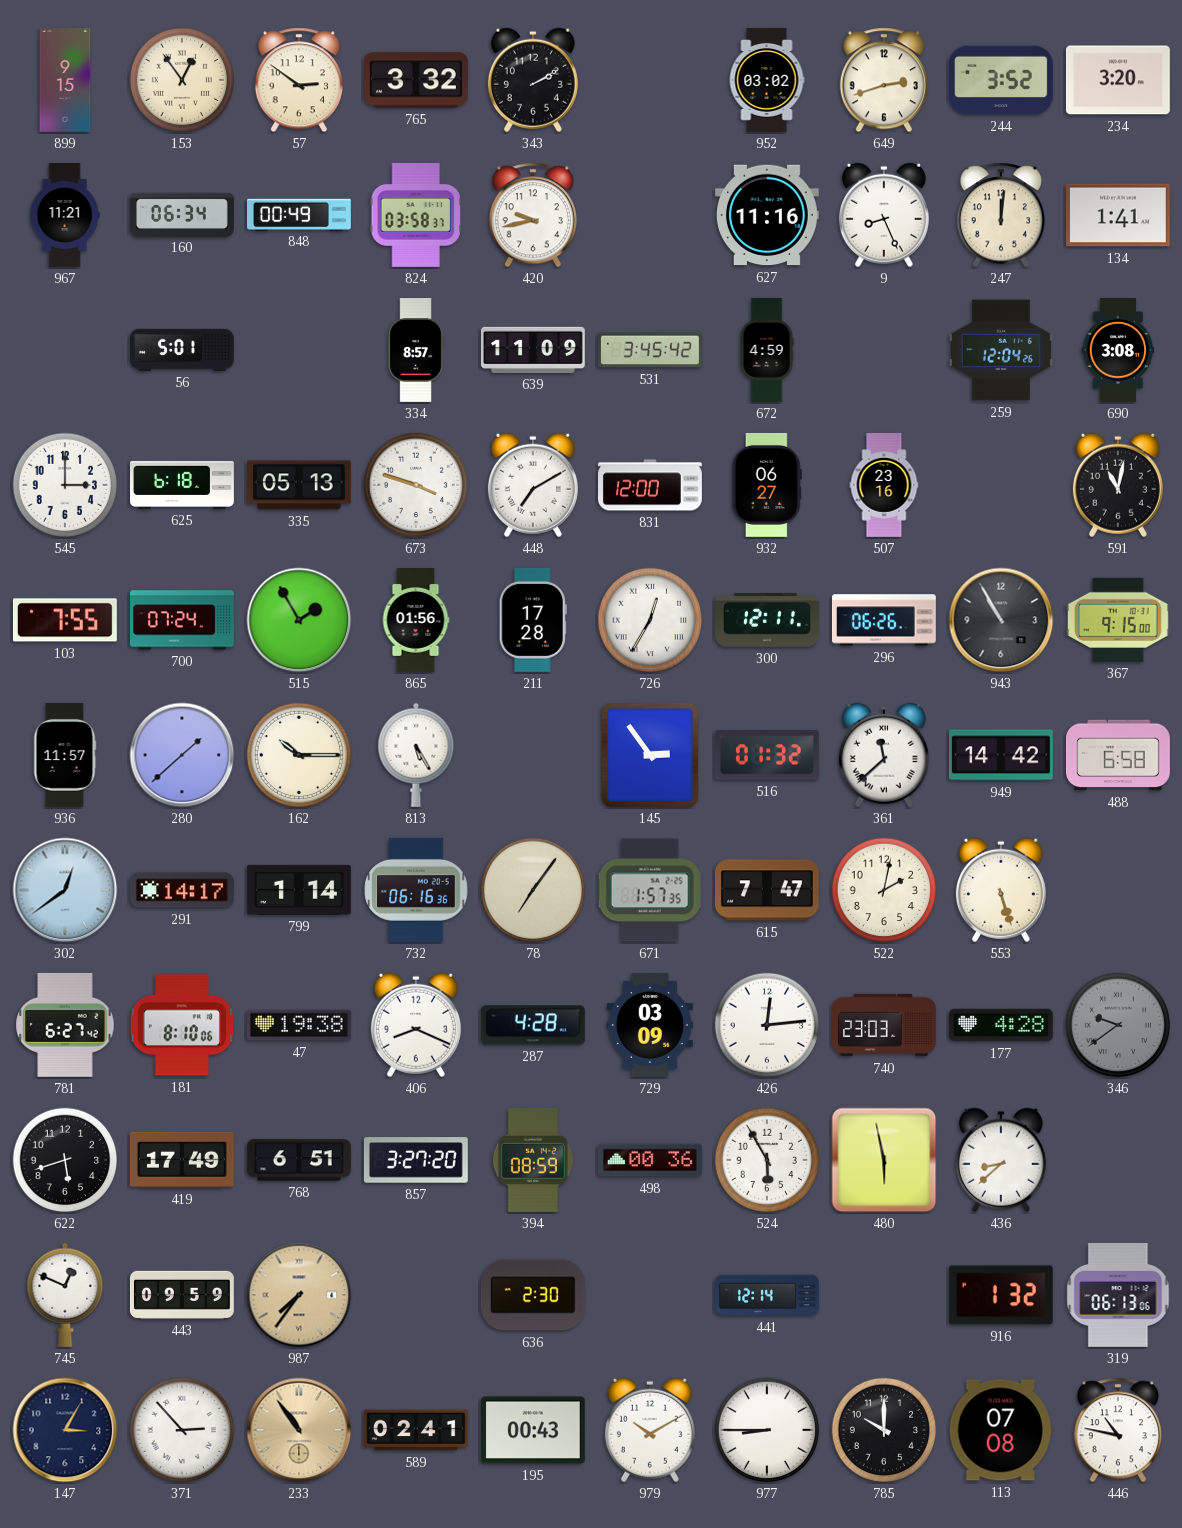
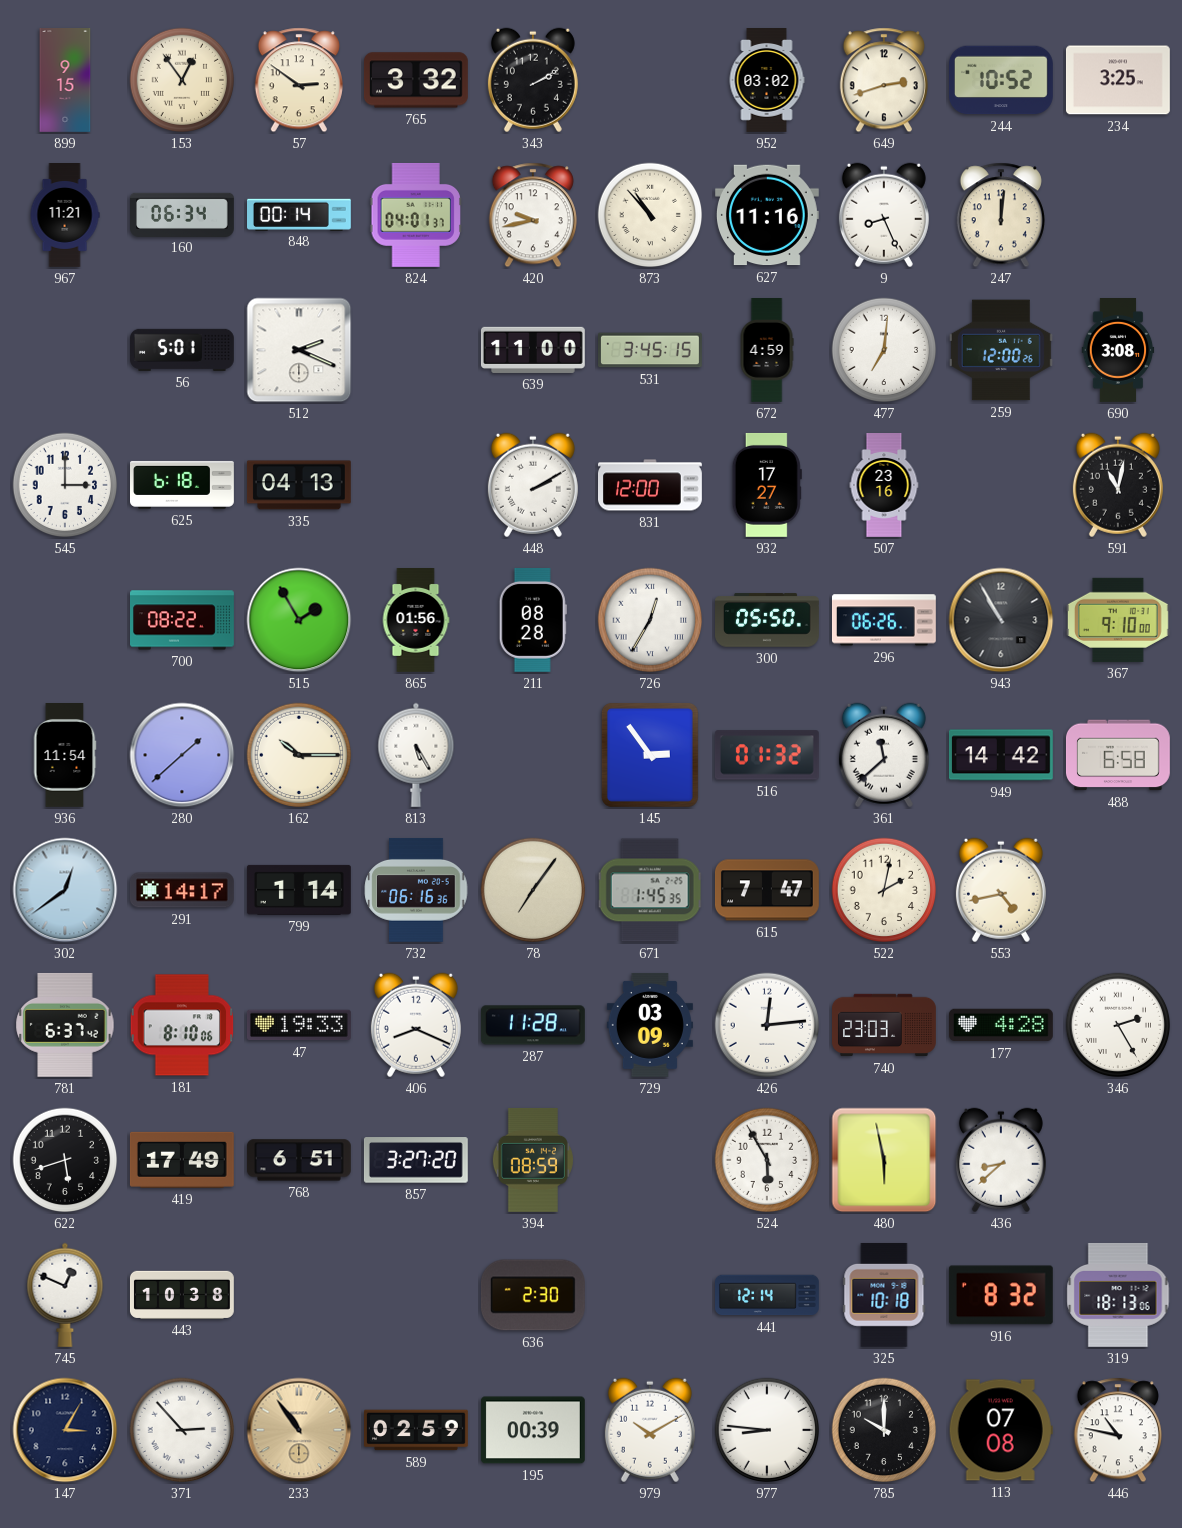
244: 3:52 -> 10:52
234: 3:20 -> 3:25
848: 00:49 -> 00:14
824: 03:58 -> 04:01
873: none -> 10:53
134: 1:41 -> none
512: none -> 2:19
334: 8:57 -> none
639: 11:09 -> 11:00
531: 3:45:42 -> 3:45:15
477: none -> 7:01
259: 12:04 -> 12:00
335: 05:13 -> 04:13
673: 3:48 -> none
448: 7:10 -> 2:10
932: 06:27 -> 17:27
103: 7:55 -> none
700: 07:24 -> 08:22
211: 17:28 -> 08:28
300: 12:11 -> 05:50
367: 9:15 -> 9:10
936: 11:57 -> 11:54
671: 1:57 -> 1:45
553: 5:27 -> 4:43
781: 6:27 -> 6:37
47: 19:38 -> 19:33
287: 4:28 -> 11:28
346: 9:39 -> 2:25
346 dial: grey -> white
498: 00:36 -> none
443: 09:59 -> 10:38
987: 7:36 -> none
325: none -> 10:18
916: 1:32 -> 8:32
319: 06:13 -> 18:13
589: 02:41 -> 02:59
195: 00:43 -> 00:39
977: 8:45 -> 8:46
